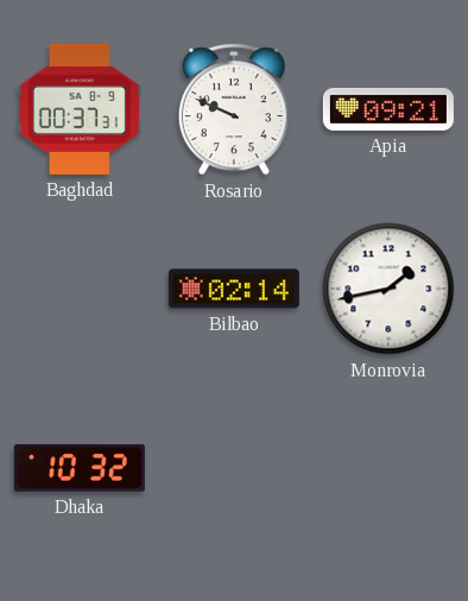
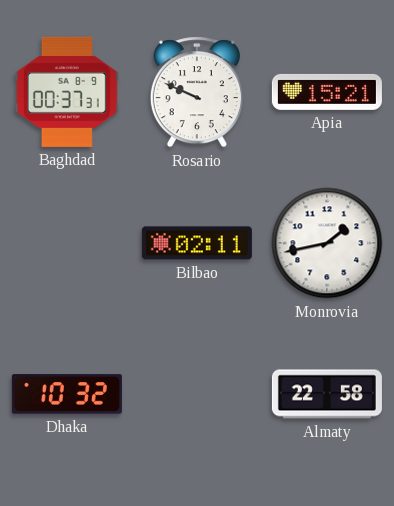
Apia: 09:21 -> 15:21
Bilbao: 02:14 -> 02:11
Almaty: none -> 22:58
